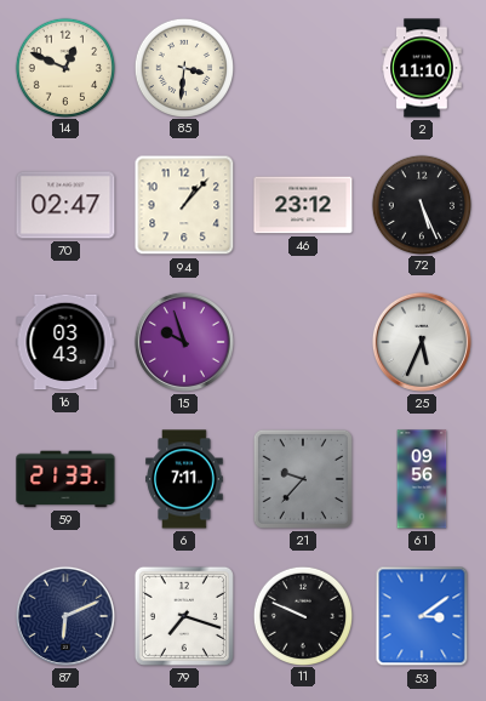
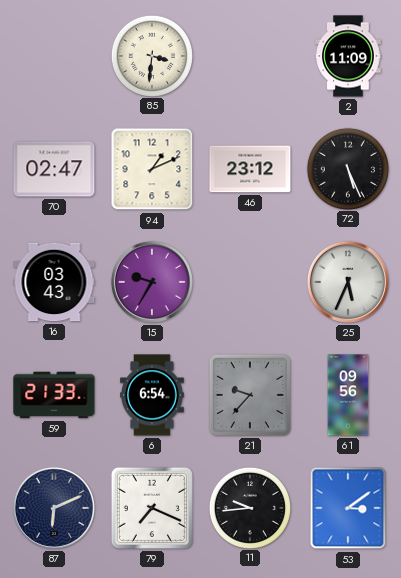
14: 12:49 -> none
2: 11:10 -> 11:09
94: 1:07 -> 1:11
15: 9:57 -> 9:35
6: 7:11 -> 6:54
79: 7:18 -> 7:19
11: 9:49 -> 9:44
